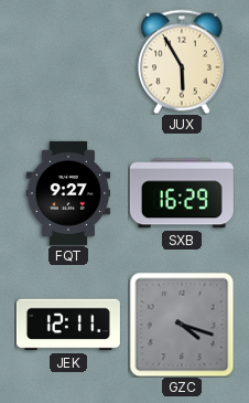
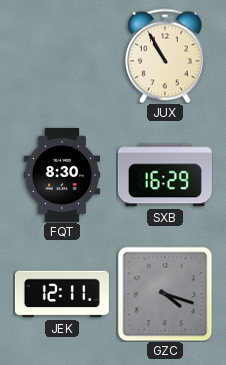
JUX: 5:55 -> 10:55
FQT: 9:27 -> 8:30
